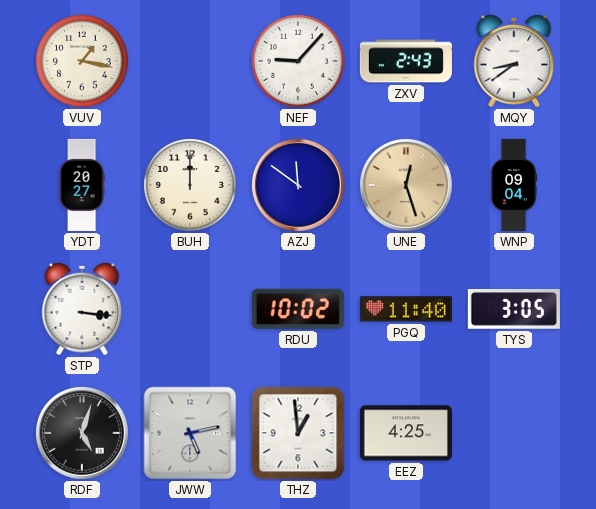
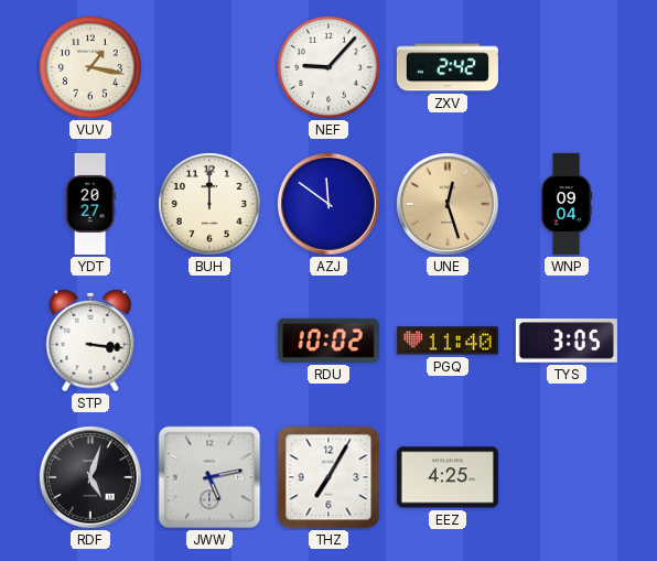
ZXV: 2:43 -> 2:42
MQY: 8:39 -> none
THZ: 12:59 -> 7:05
